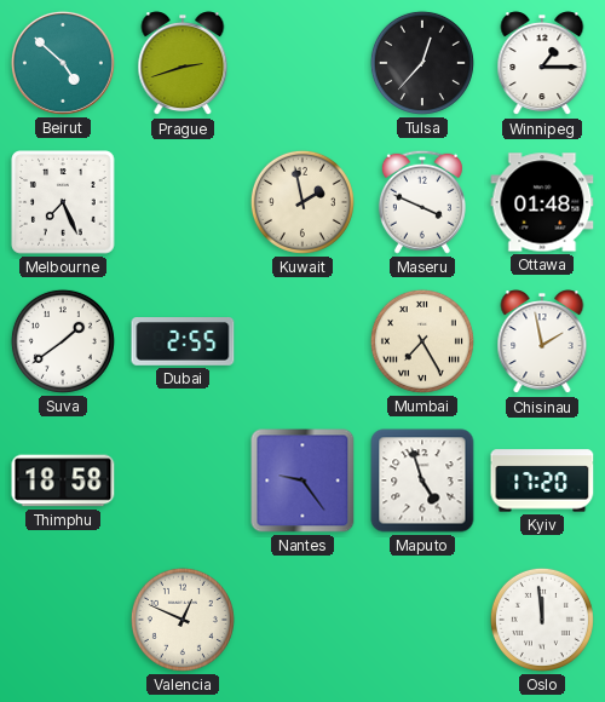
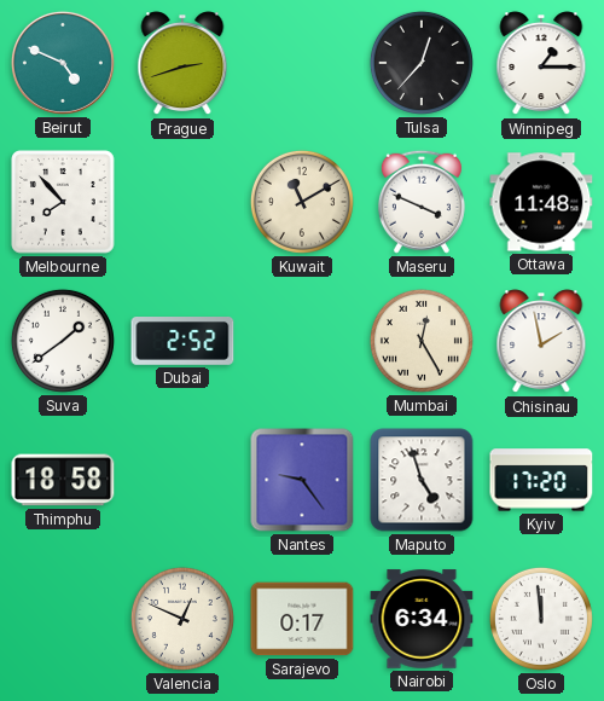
Beirut: 4:52 -> 4:49
Melbourne: 7:26 -> 7:53
Kuwait: 1:58 -> 11:10
Ottawa: 01:48 -> 11:48
Dubai: 2:55 -> 2:52
Mumbai: 7:25 -> 12:25
Sarajevo: none -> 0:17
Nairobi: none -> 6:34
